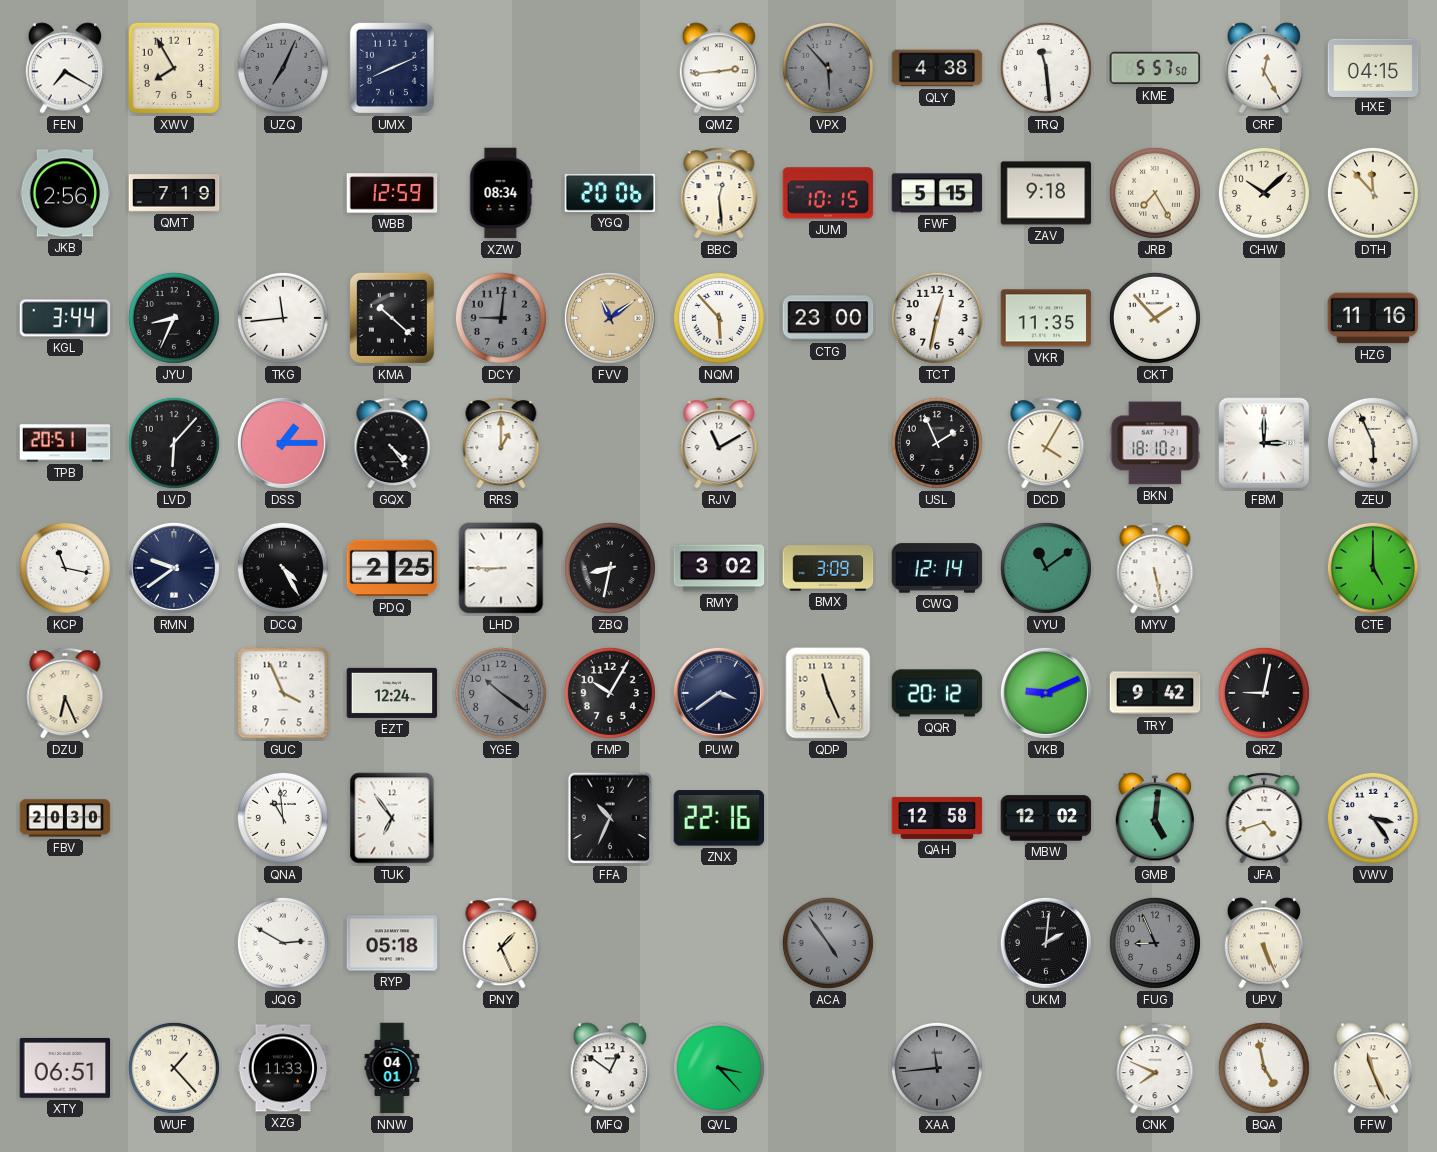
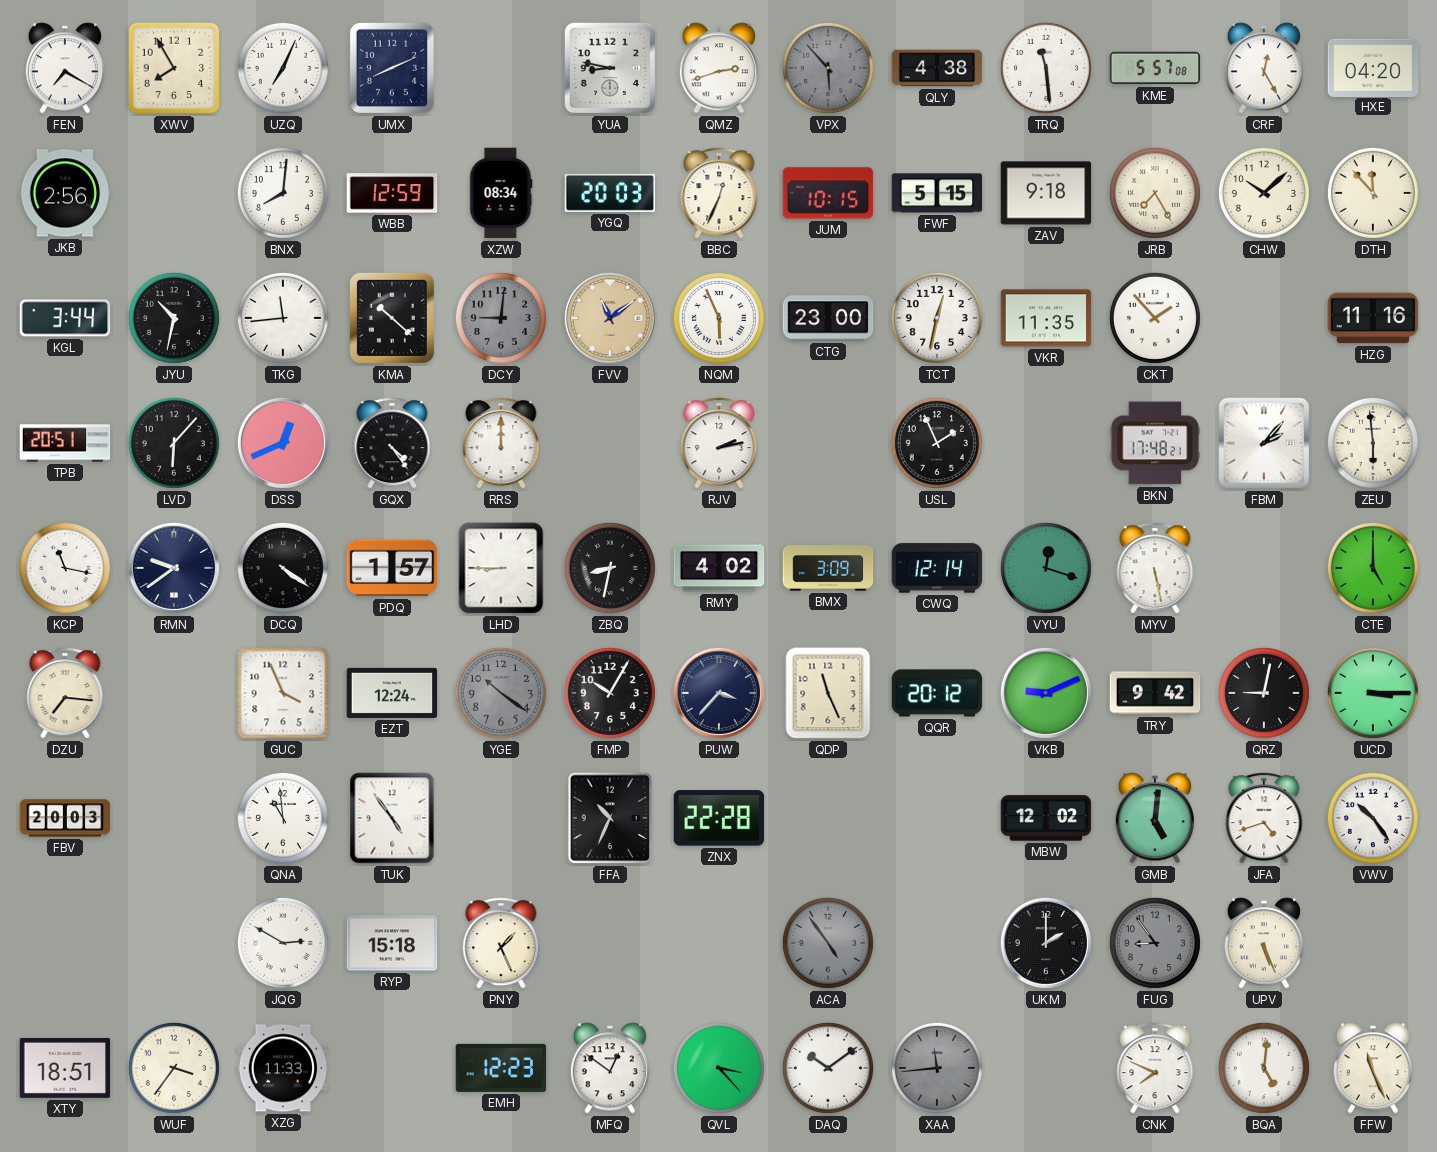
UZQ dial: grey -> white
YUA: none -> 8:47
QMZ: 2:44 -> 2:42
KME: 5:57:50 -> 5:57:08
HXE: 04:15 -> 04:20
QMT: 7:19 -> none
BNX: none -> 8:01
YGQ: 20:06 -> 20:03
BBC: 12:29 -> 12:34
JYU: 8:34 -> 10:32
NQM: 5:53 -> 5:56
DSS: 1:15 -> 12:41
RRS: 1:00 -> 12:00
RJV: 11:10 -> 2:13
DCD: 4:05 -> none
BKN: 18:10 -> 17:48
FBM: 3:00 -> 2:07
ZEU: 5:56 -> 5:59
DCQ: 4:25 -> 4:21
PDQ: 2:25 -> 1:57
RMY: 3:02 -> 4:02
VYU: 11:09 -> 12:18
DZU: 6:26 -> 7:16
PUW: 3:39 -> 3:37
UCD: none -> 3:15
FBV: 20:30 -> 20:03
TUK: 6:54 -> 4:54
ZNX: 22:16 -> 22:28
QAH: 12:58 -> none
VWV: 3:24 -> 10:24
RYP: 05:18 -> 15:18
UKM: 2:01 -> 2:00
FUG: 8:56 -> 8:54
XTY: 06:51 -> 18:51
WUF: 1:23 -> 3:36
NNW: 04:01 -> none
EMH: none -> 12:23
DAQ: none -> 10:09
BQA: 4:58 -> 5:01
